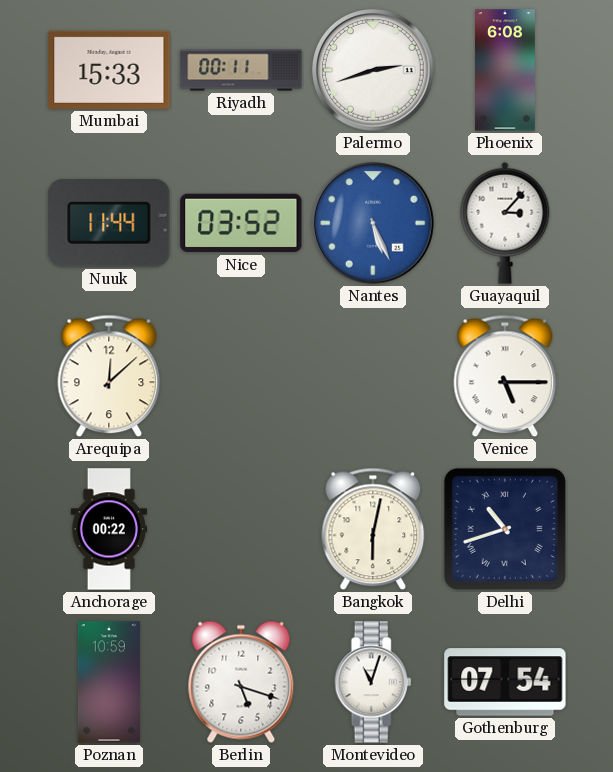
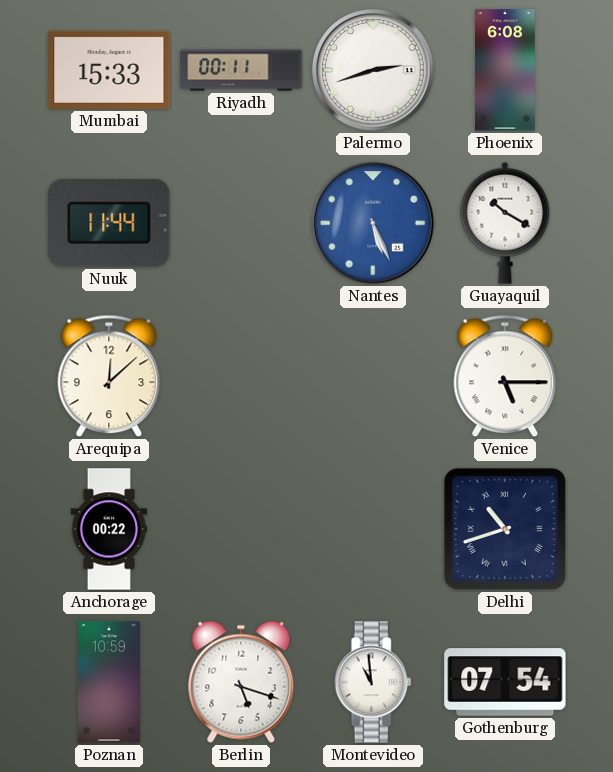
Nice: 03:52 -> none
Guayaquil: 3:07 -> 10:20
Bangkok: 6:02 -> none
Montevideo: 11:03 -> 10:59
